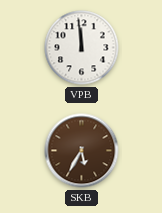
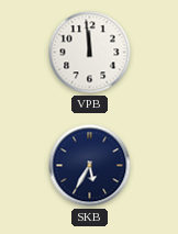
SKB dial: brown -> navy
